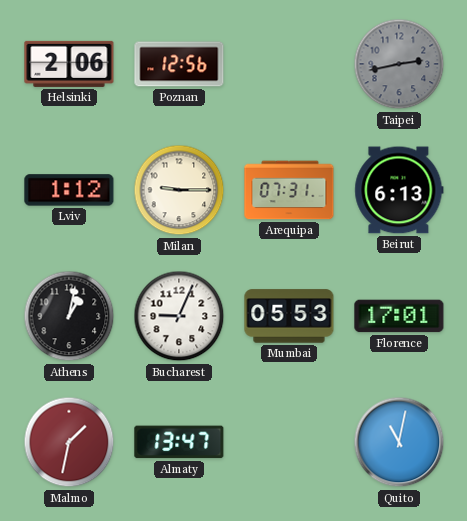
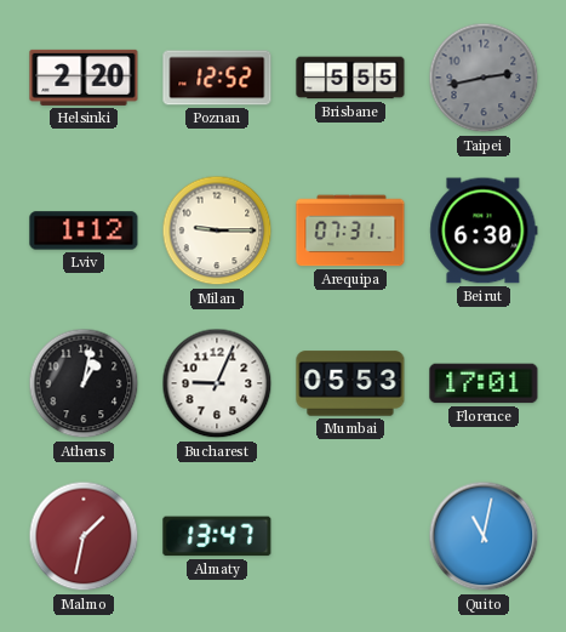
Helsinki: 2:06 -> 2:20
Poznan: 12:56 -> 12:52
Brisbane: none -> 5:55
Beirut: 6:13 -> 6:30
